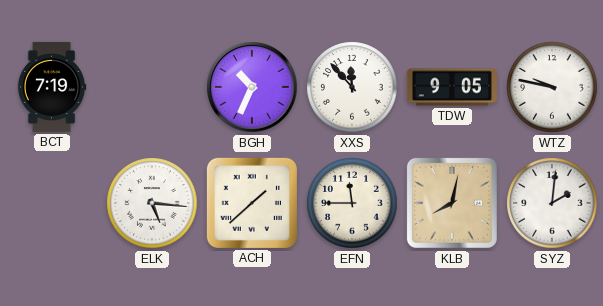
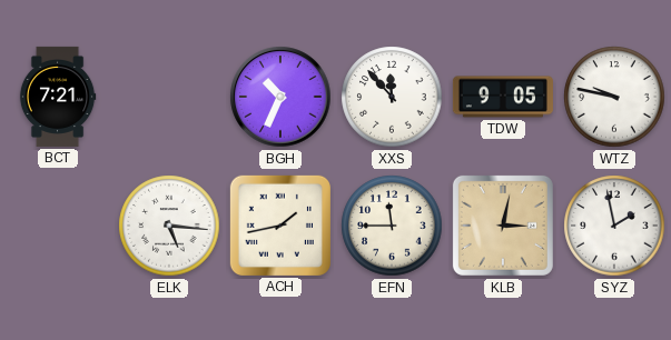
BCT: 7:19 -> 7:21
ACH: 1:38 -> 1:43
KLB: 8:02 -> 3:02
SYZ: 2:01 -> 1:58
